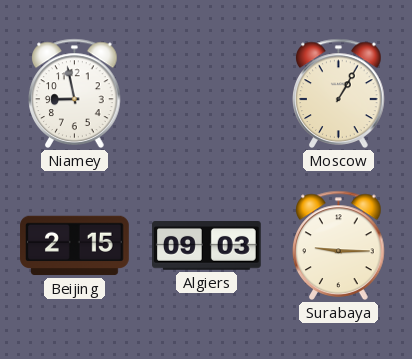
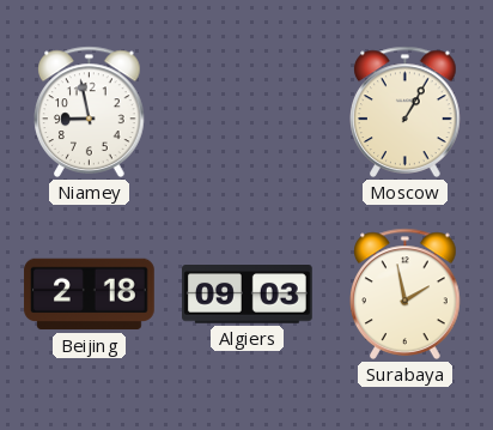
Beijing: 2:15 -> 2:18
Surabaya: 9:15 -> 1:58
